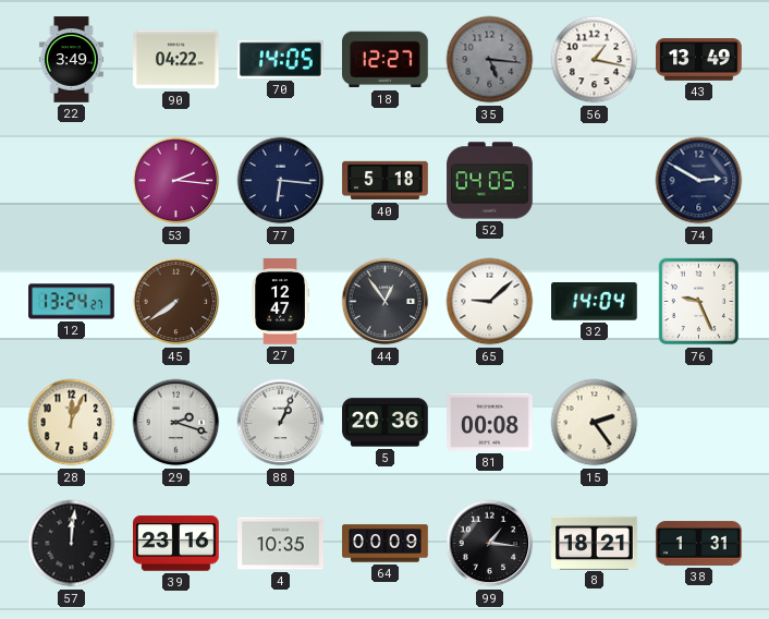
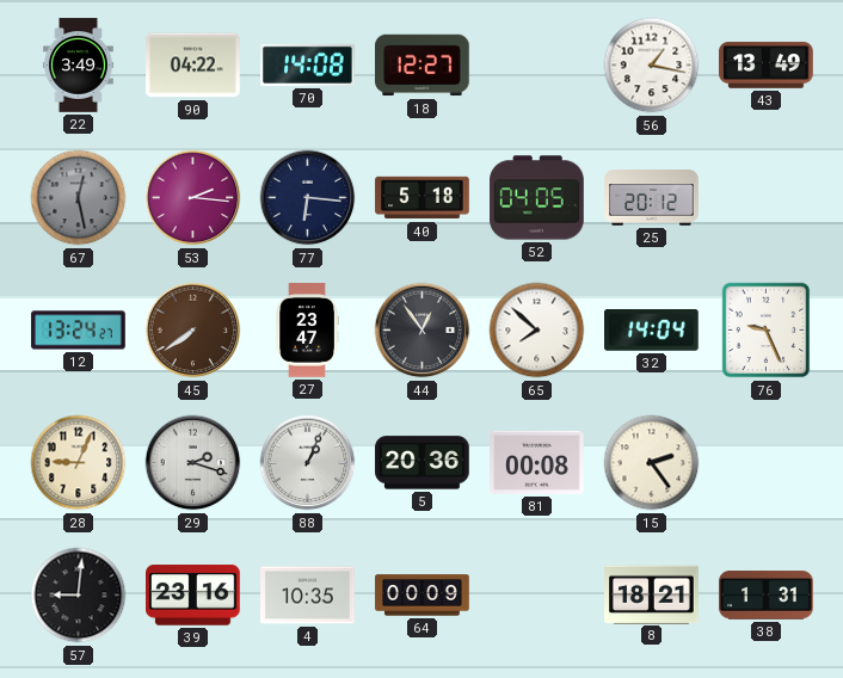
70: 14:05 -> 14:08
35: 5:16 -> none
67: none -> 12:28
25: none -> 20:12
74: 2:50 -> none
27: 12:47 -> 23:47
65: 9:08 -> 7:52
28: 12:04 -> 9:04
57: 12:01 -> 9:01
99: 1:16 -> none
